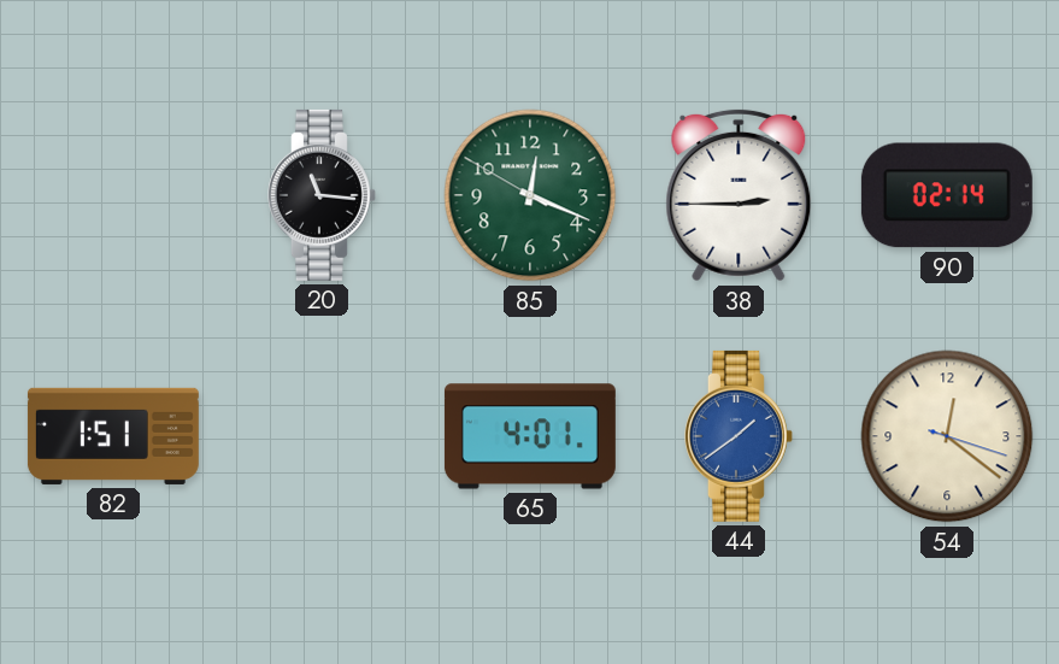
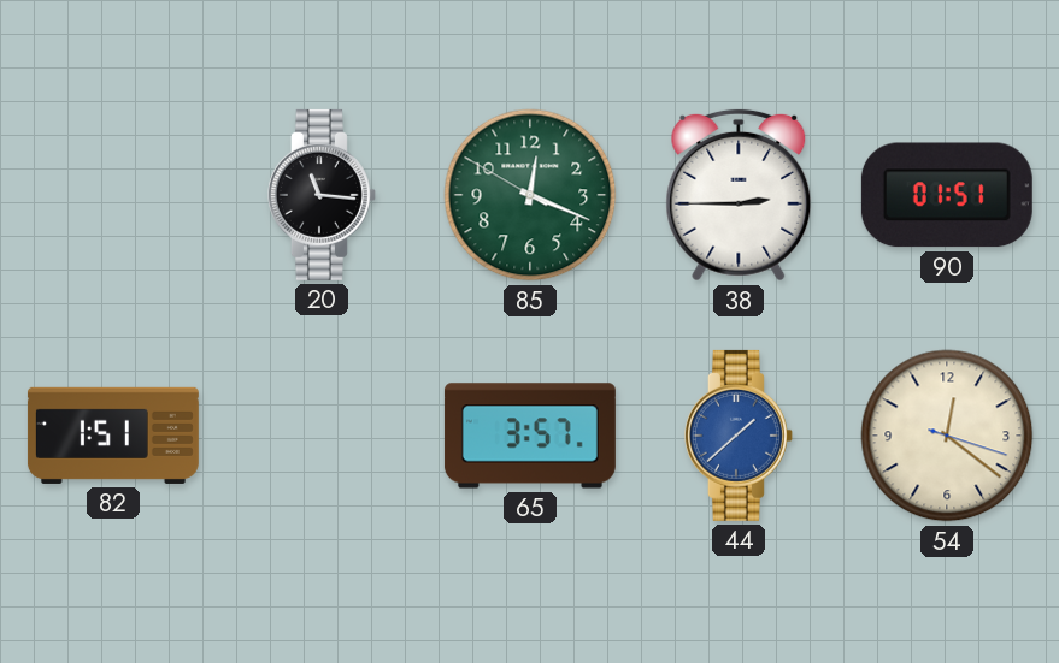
90: 02:14 -> 01:51
65: 4:01 -> 3:57
44: 1:39 -> 1:38
